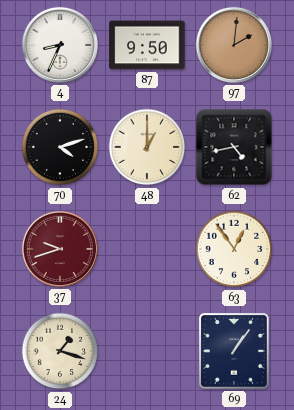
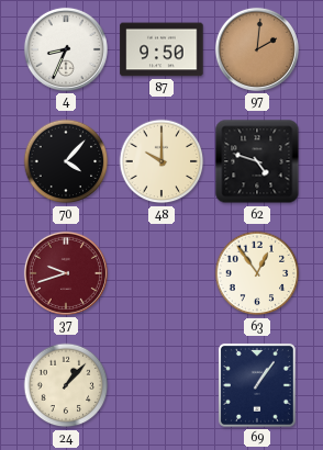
70: 4:12 -> 4:07
48: 1:00 -> 10:00
62: 4:43 -> 4:48
24: 1:18 -> 1:07
